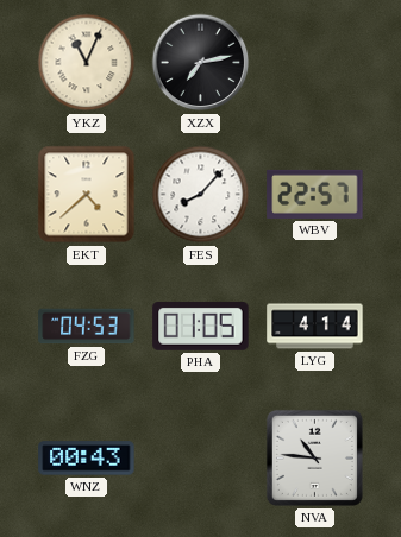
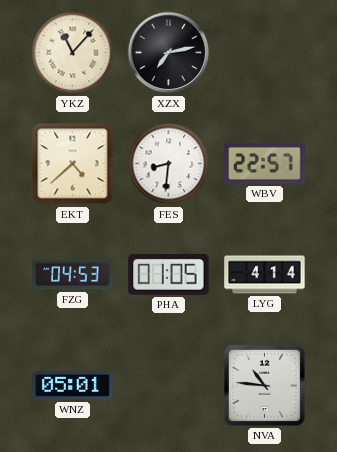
YKZ: 11:04 -> 11:07
FES: 8:07 -> 8:31
WNZ: 00:43 -> 05:01
